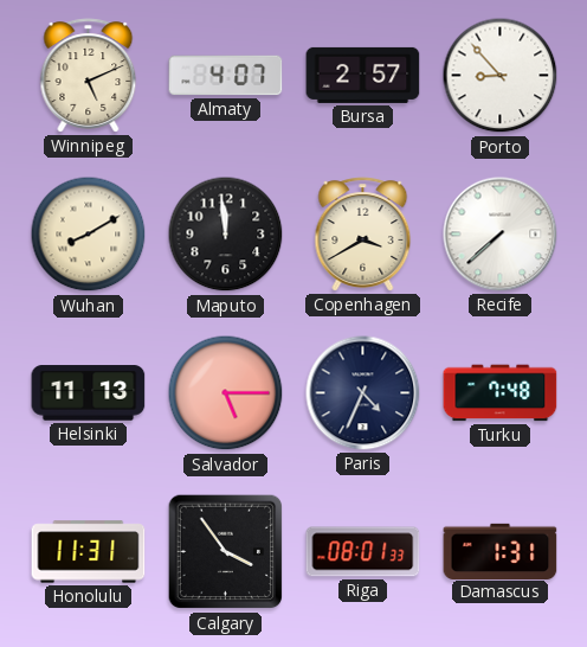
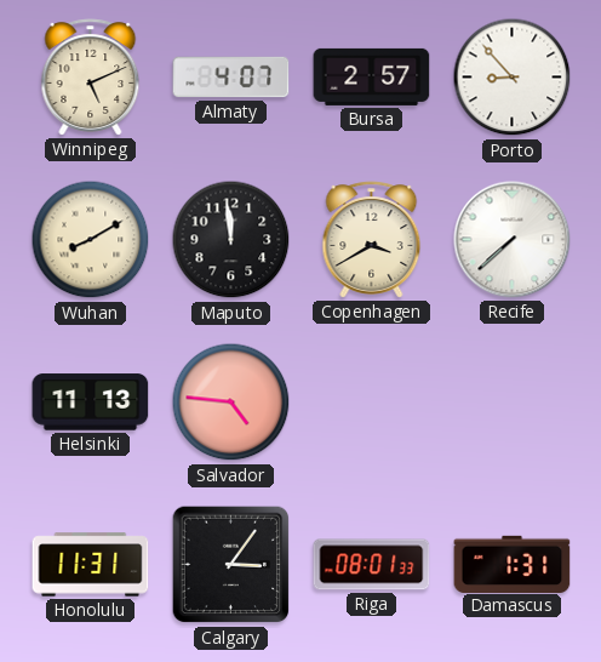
Salvador: 5:15 -> 4:46
Paris: 4:34 -> none
Turku: 7:48 -> none
Calgary: 3:54 -> 3:06
